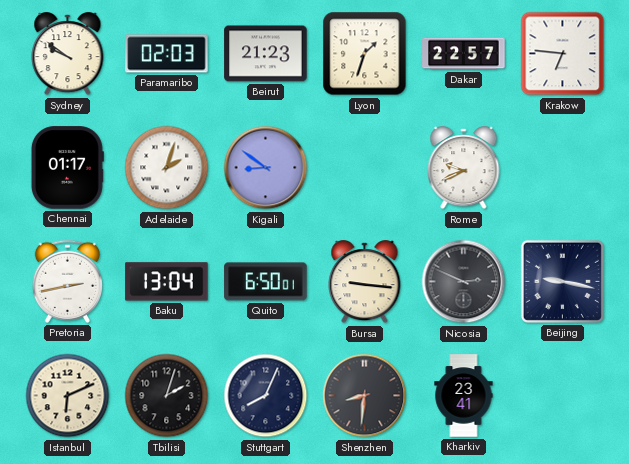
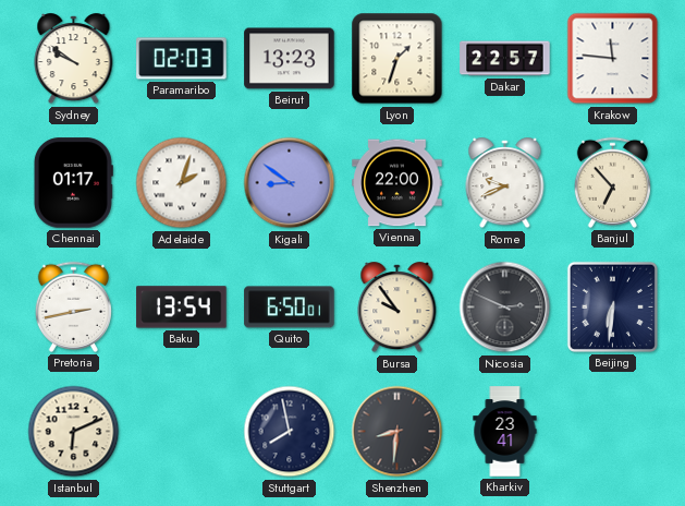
Beirut: 21:23 -> 13:23
Krakow: 6:46 -> 11:46
Vienna: none -> 22:00
Banjul: none -> 6:53
Baku: 13:04 -> 13:54
Bursa: 9:16 -> 9:54
Beijing: 9:17 -> 6:31
Tbilisi: 2:03 -> none
Stuttgart: 8:04 -> 7:58
